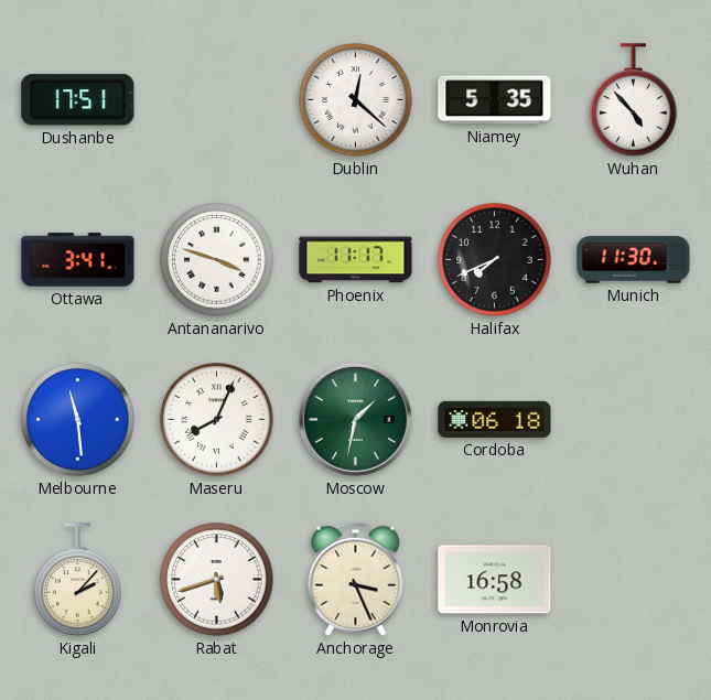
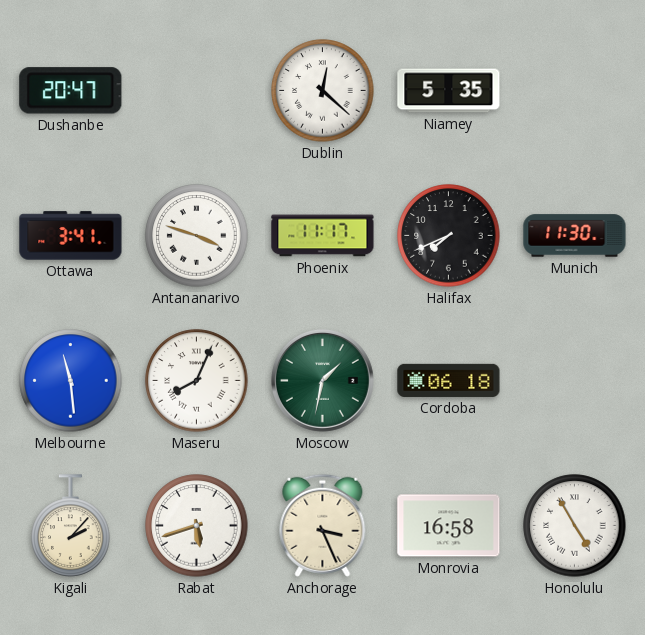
Dushanbe: 17:51 -> 20:47
Wuhan: 4:53 -> none
Honolulu: none -> 4:55
